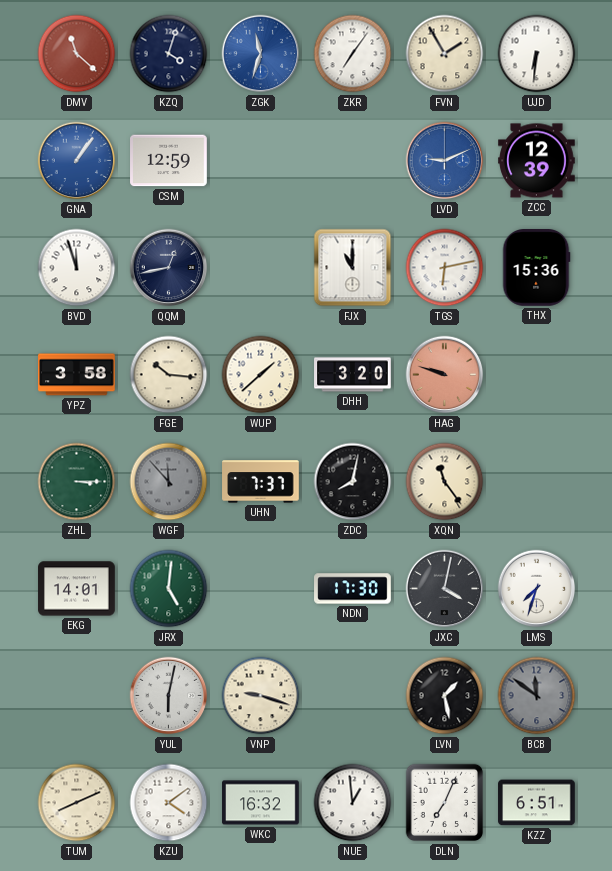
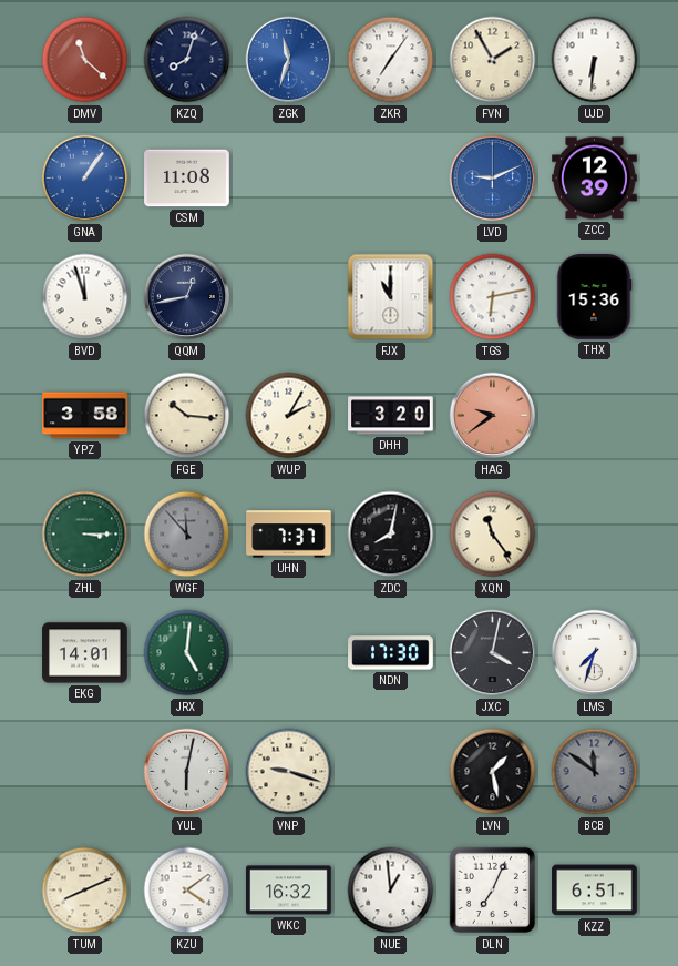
KZQ: 4:03 -> 8:03
CSM: 12:59 -> 11:08
WUP: 1:38 -> 2:05
HAG: 9:48 -> 9:39
